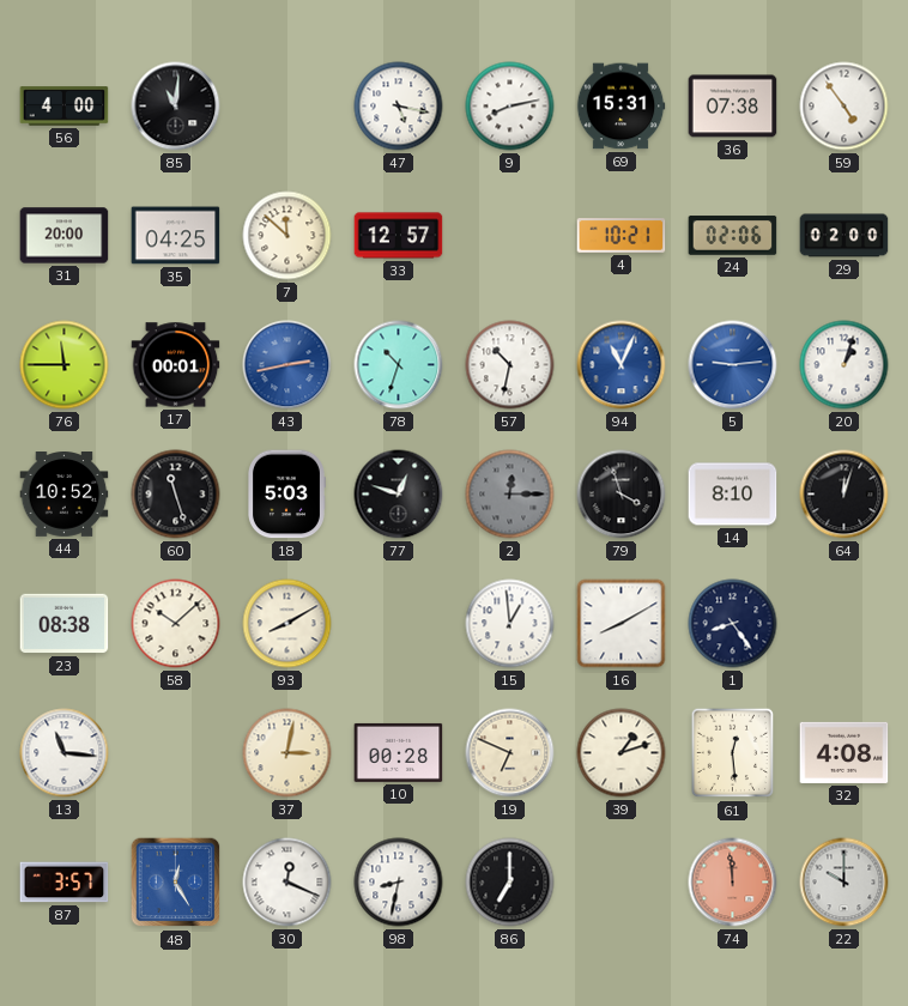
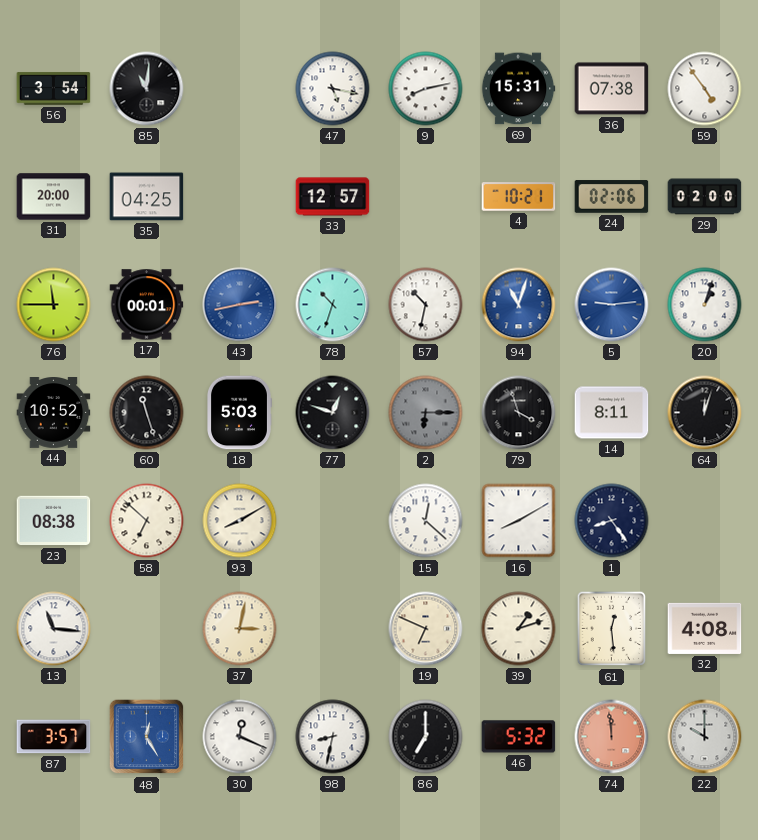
56: 4:00 -> 3:54
7: 11:52 -> none
94: 11:04 -> 11:03
2: 12:15 -> 6:15
14: 8:10 -> 8:11
58: 10:08 -> 6:52
15: 12:59 -> 12:22
10: 00:28 -> none
46: none -> 5:32
